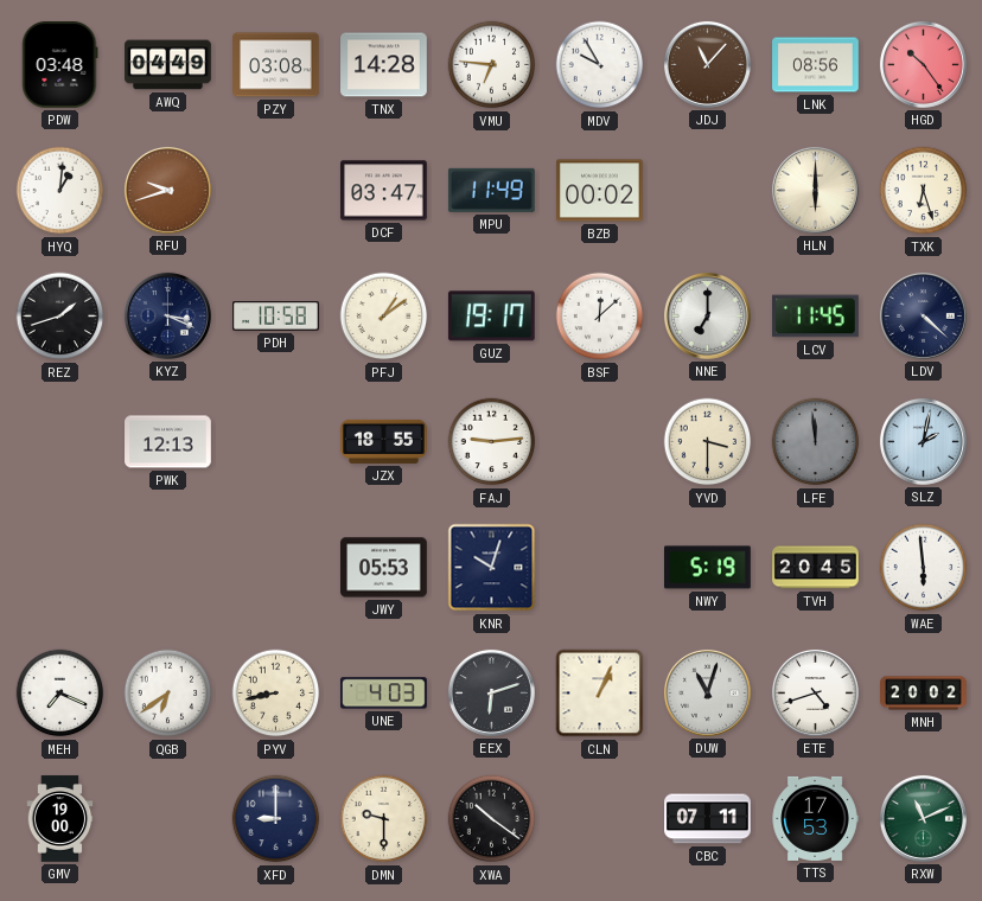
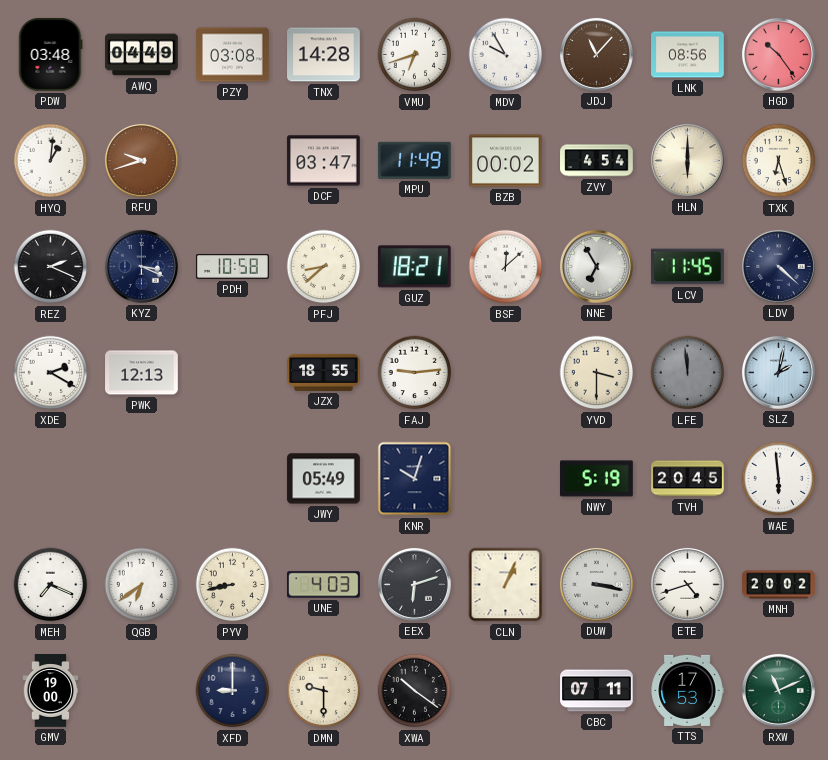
VMU: 6:46 -> 6:42
ZVY: none -> 4:54
REZ: 1:42 -> 2:19
PFJ: 1:09 -> 8:38
GUZ: 19:17 -> 18:21
NNE: 7:00 -> 6:55
XDE: none -> 2:20
JWY: 05:53 -> 05:49
DUW: 11:03 -> 3:17
